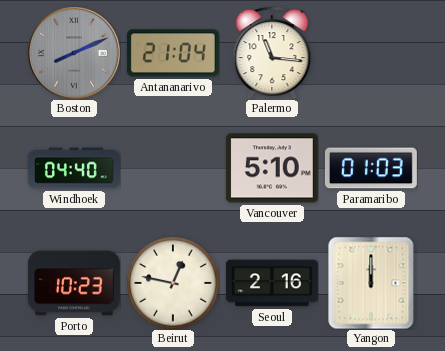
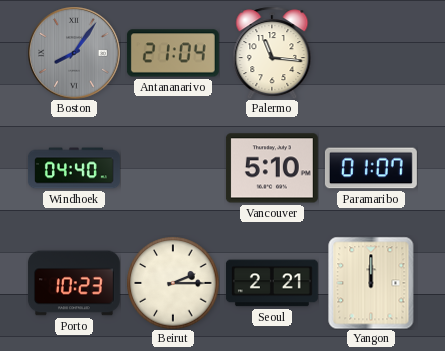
Boston: 8:11 -> 8:06
Paramaribo: 01:03 -> 01:07
Beirut: 12:47 -> 2:15
Seoul: 2:16 -> 2:21
